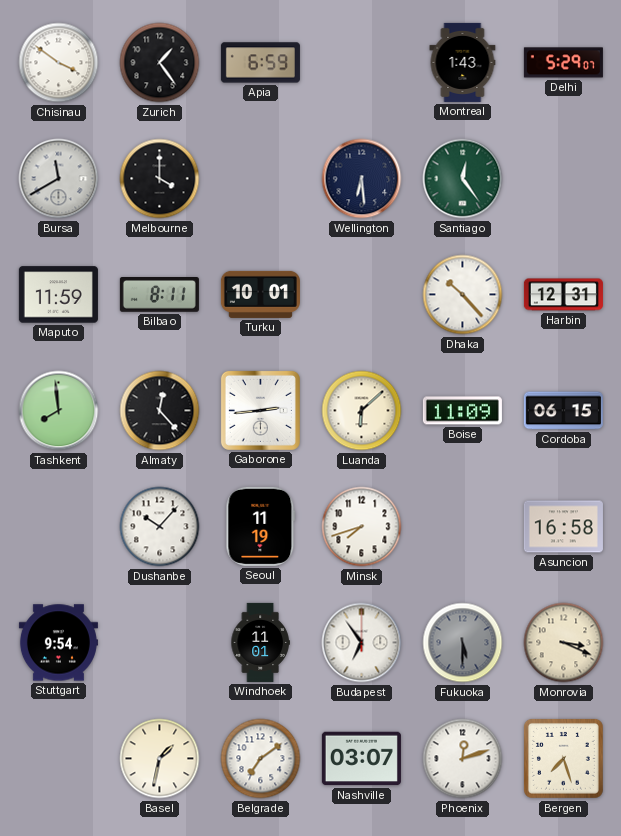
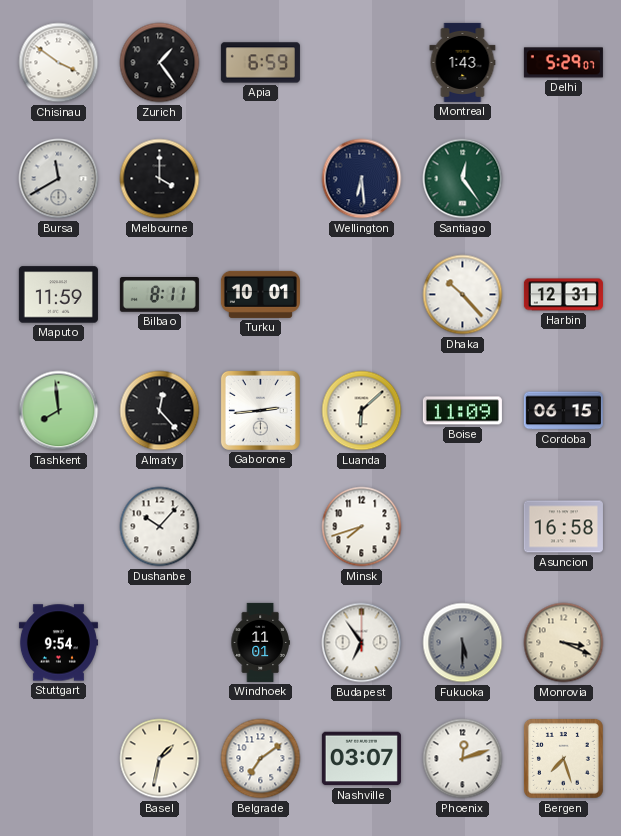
Seoul: 11:19 -> none
